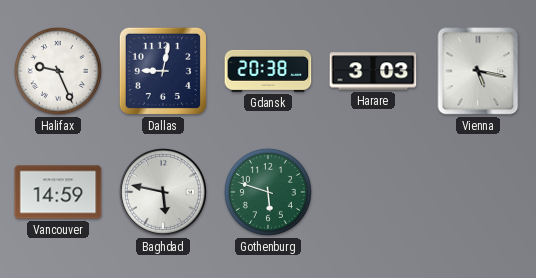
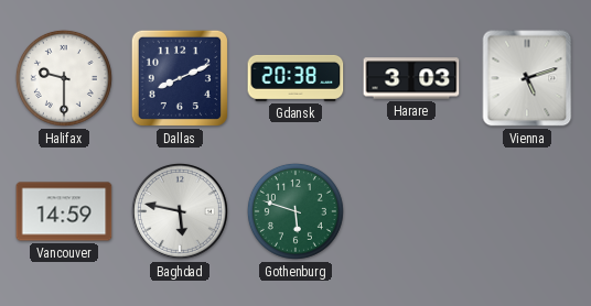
Halifax: 9:26 -> 9:30
Dallas: 9:02 -> 8:11
Vienna: 5:17 -> 5:12
